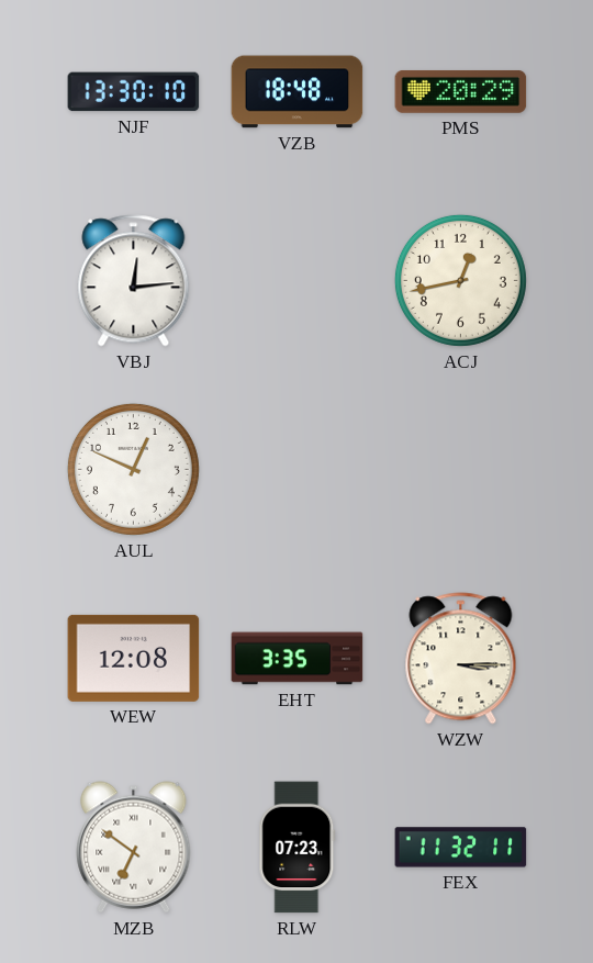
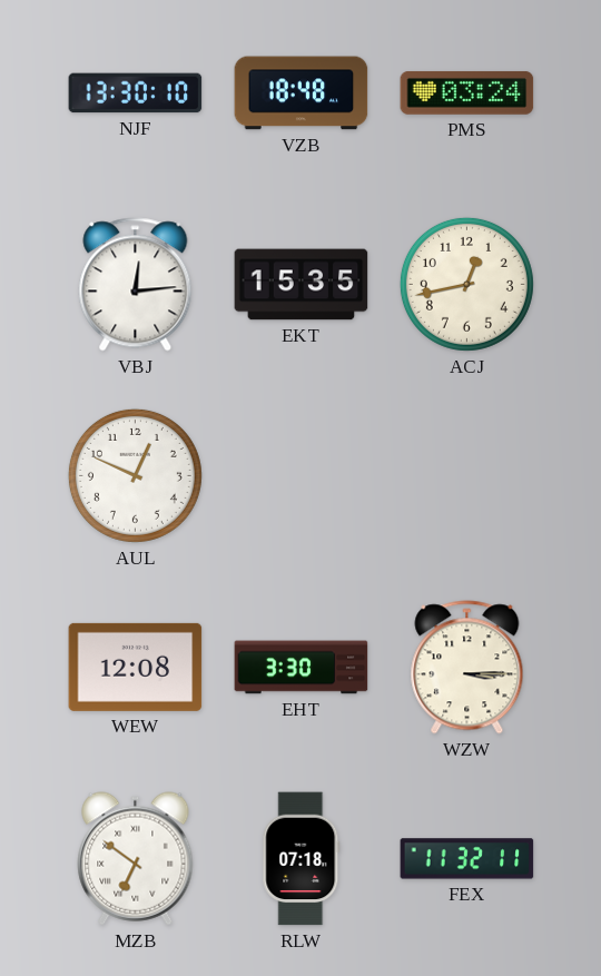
PMS: 20:29 -> 03:24
EKT: none -> 15:35
EHT: 3:35 -> 3:30
RLW: 07:23 -> 07:18
